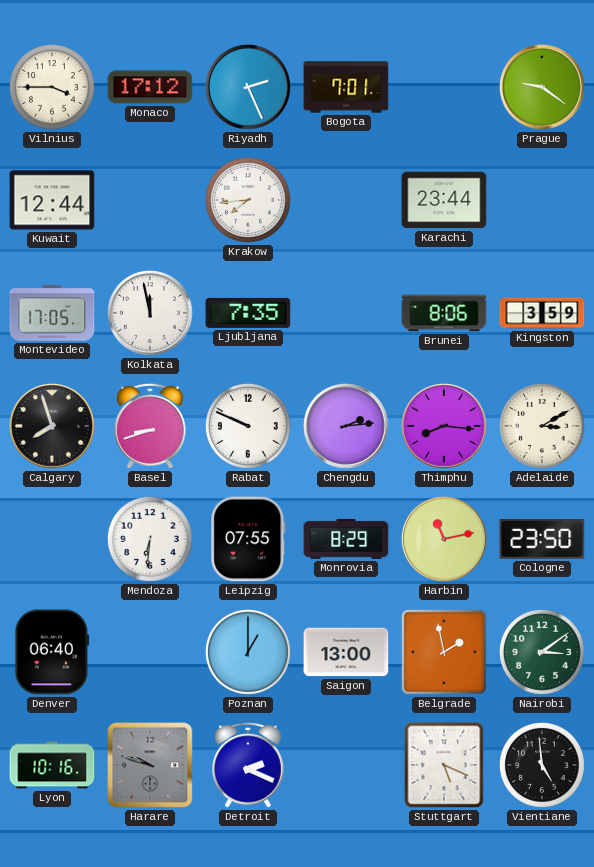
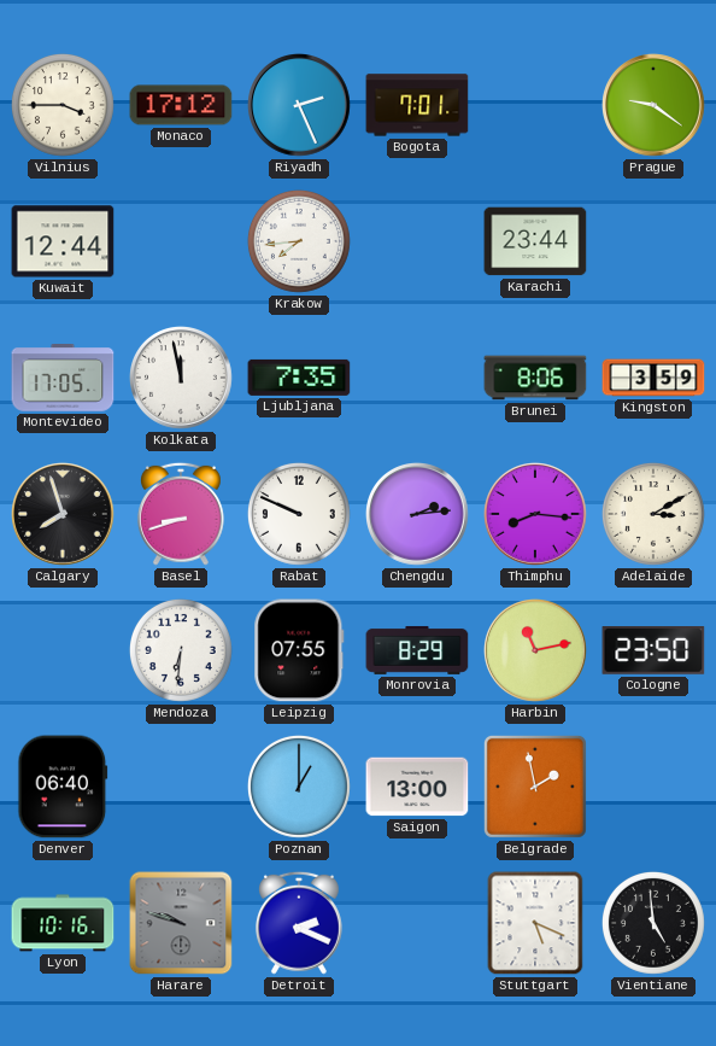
Nairobi: 3:09 -> none
